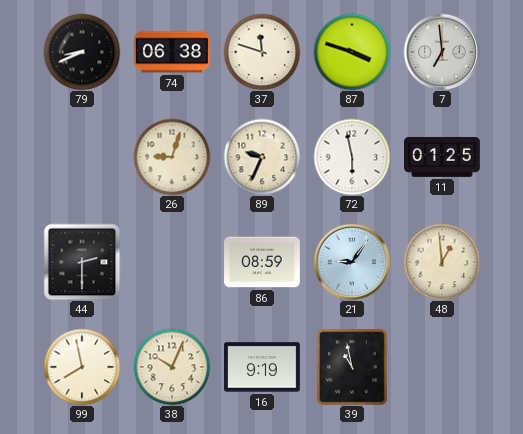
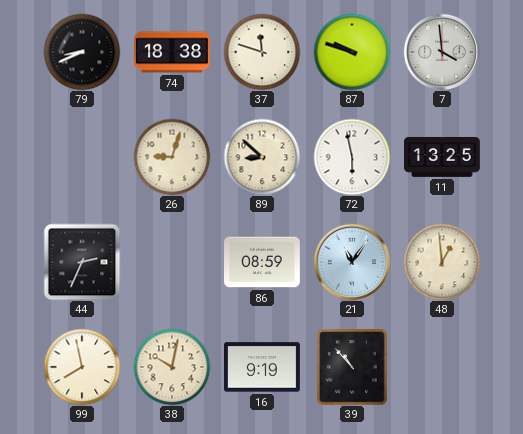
74: 06:38 -> 18:38
87: 3:48 -> 9:48
7: 6:59 -> 3:59
89: 9:34 -> 8:52
11: 01:25 -> 13:25
44: 2:30 -> 2:34
21: 9:06 -> 11:06
38: 10:04 -> 10:02
39: 10:58 -> 10:53
